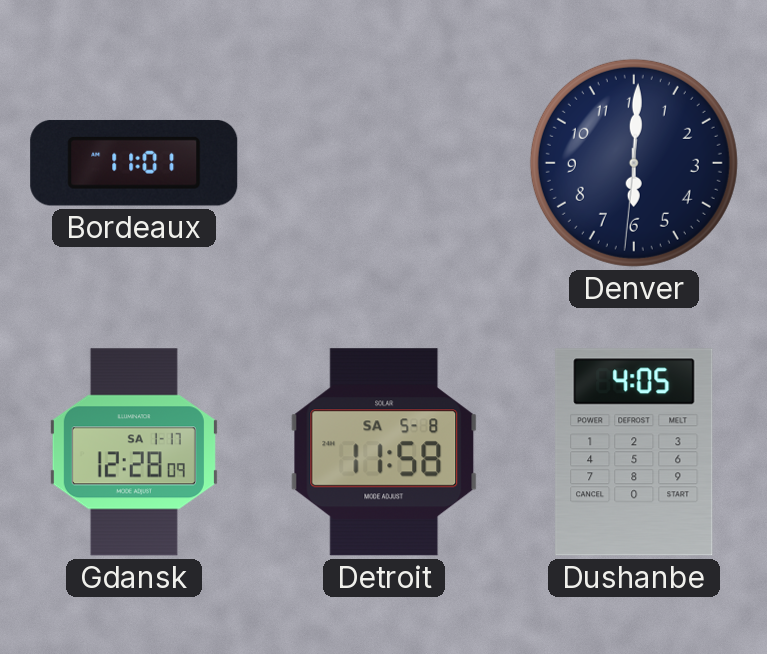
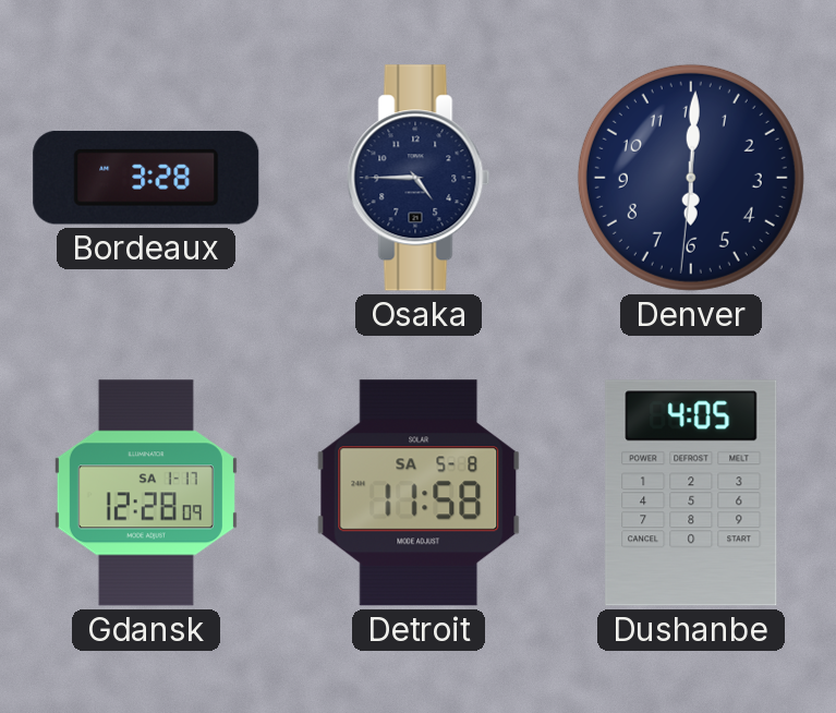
Bordeaux: 11:01 -> 3:28
Osaka: none -> 4:45
